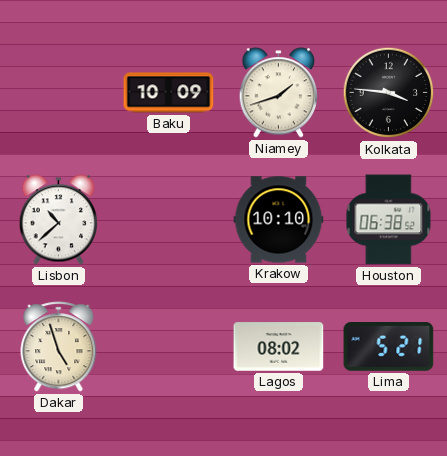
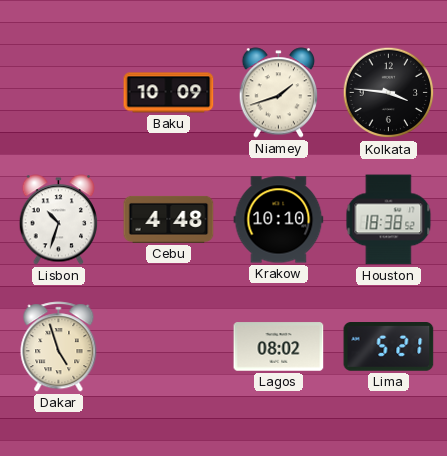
Lisbon: 10:38 -> 10:33
Cebu: none -> 4:48
Houston: 06:38 -> 18:38
